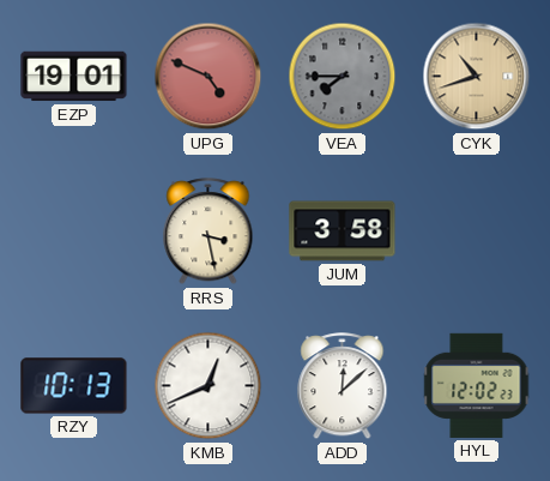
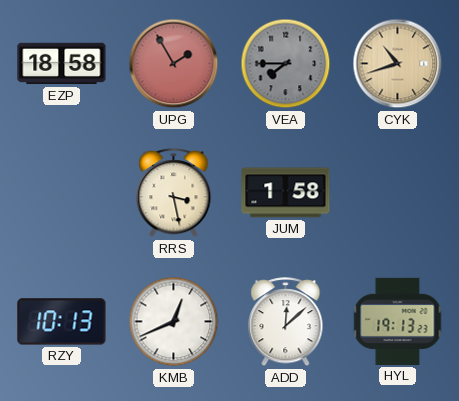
EZP: 19:01 -> 18:58
UPG: 4:49 -> 1:55
JUM: 3:58 -> 1:58
HYL: 12:02 -> 19:13
